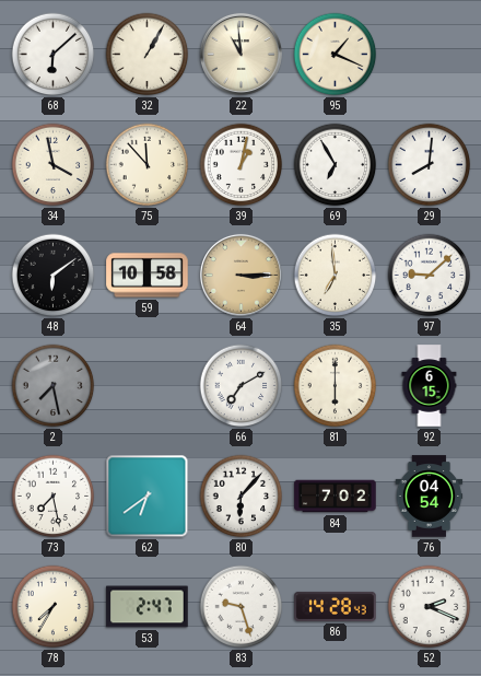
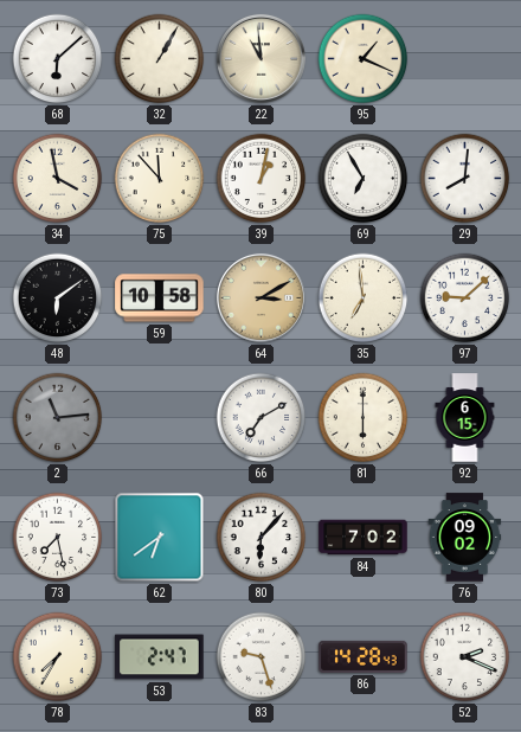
64: 3:15 -> 3:10
2: 7:28 -> 11:14
76: 04:54 -> 09:02
